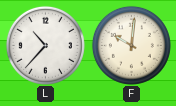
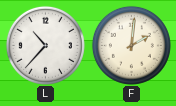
F: 10:01 -> 2:01
